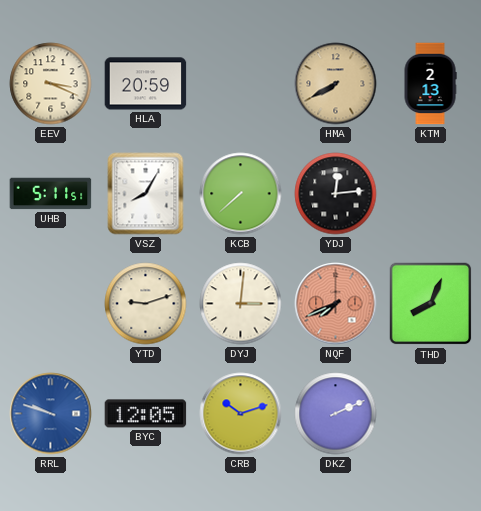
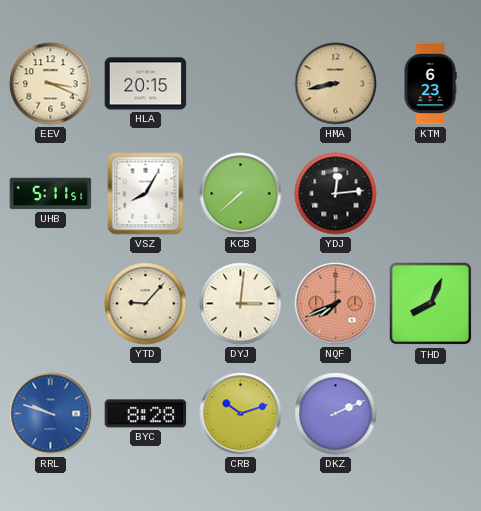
HLA: 20:59 -> 20:15
HMA: 7:40 -> 8:43
KTM: 2:13 -> 6:23
YTD: 9:12 -> 9:07
BYC: 12:05 -> 8:28
